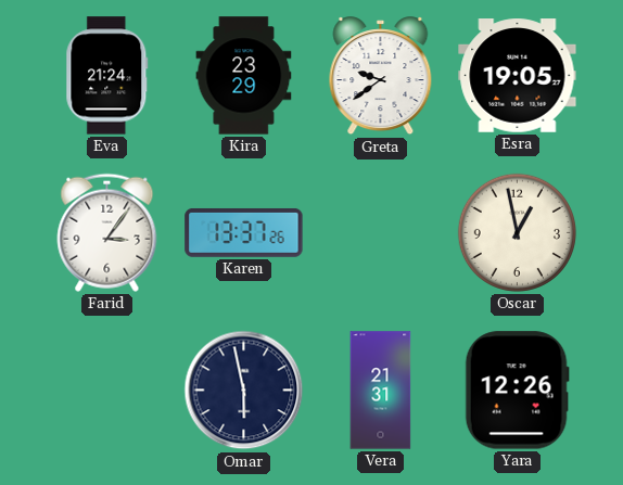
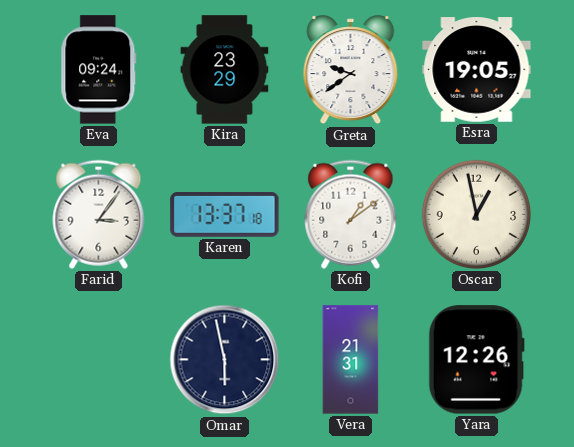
Eva: 21:24 -> 09:24
Karen: 13:37:26 -> 13:37:18
Kofi: none -> 1:09
